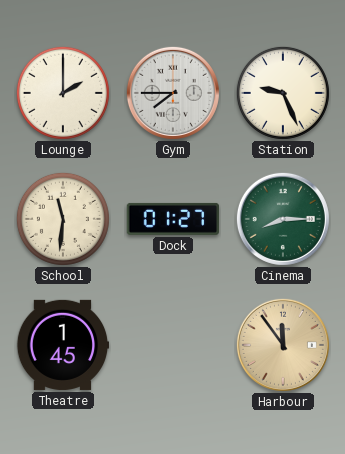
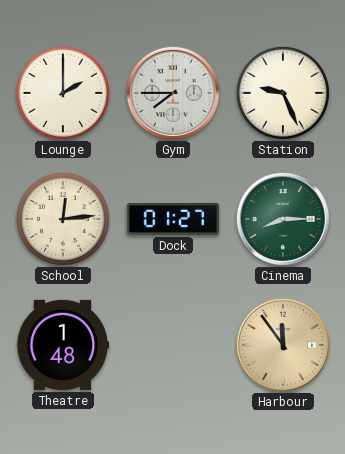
School: 11:31 -> 12:14
Theatre: 1:45 -> 1:48
